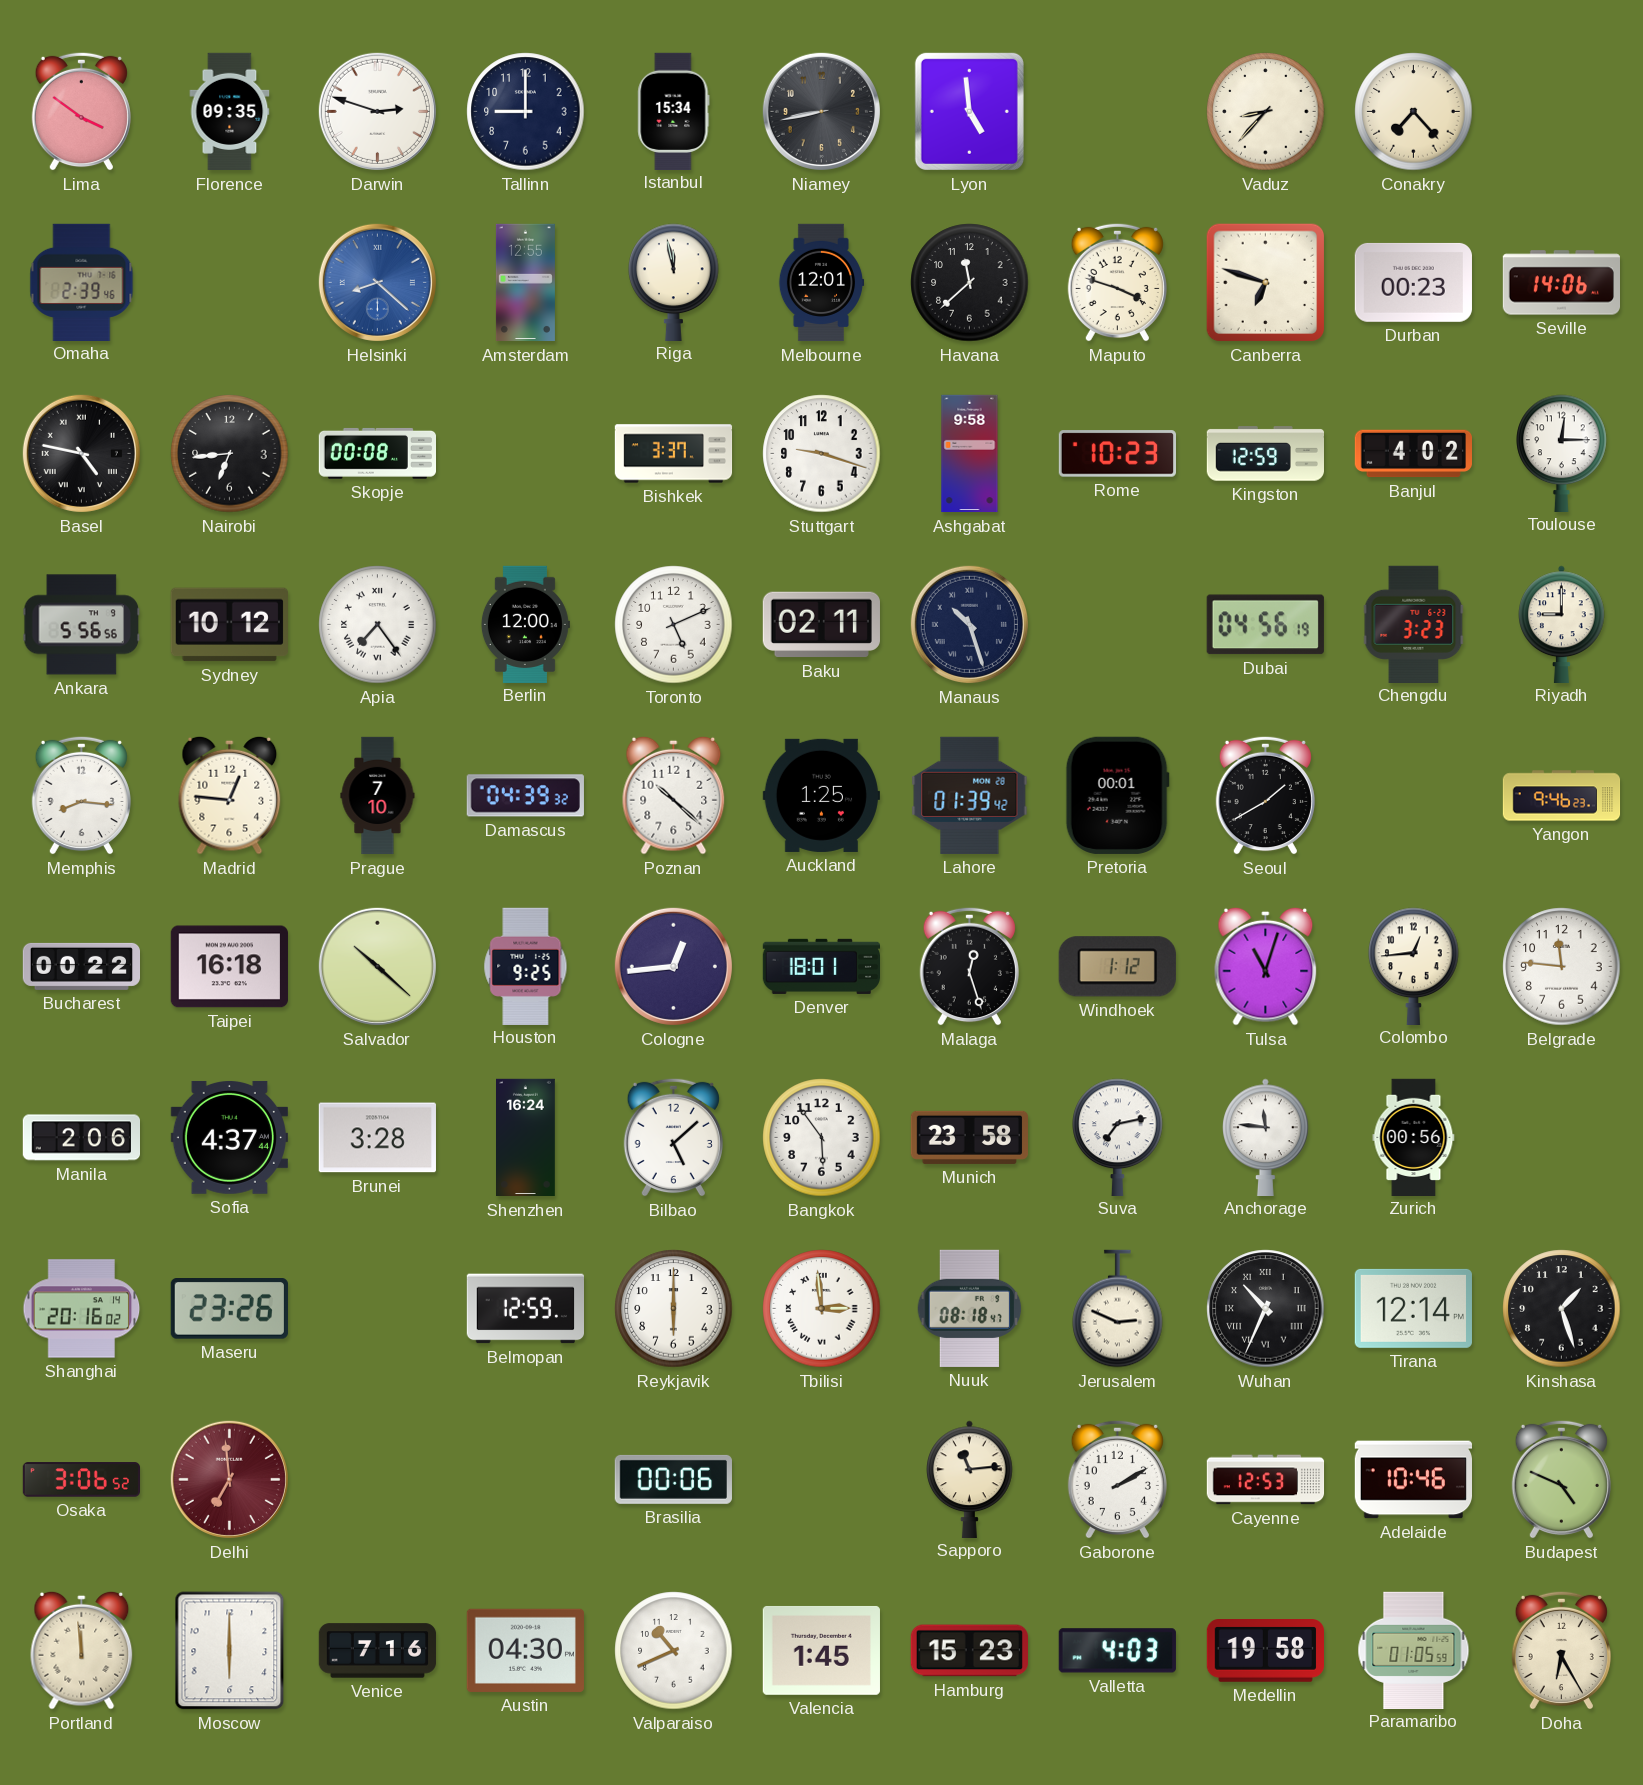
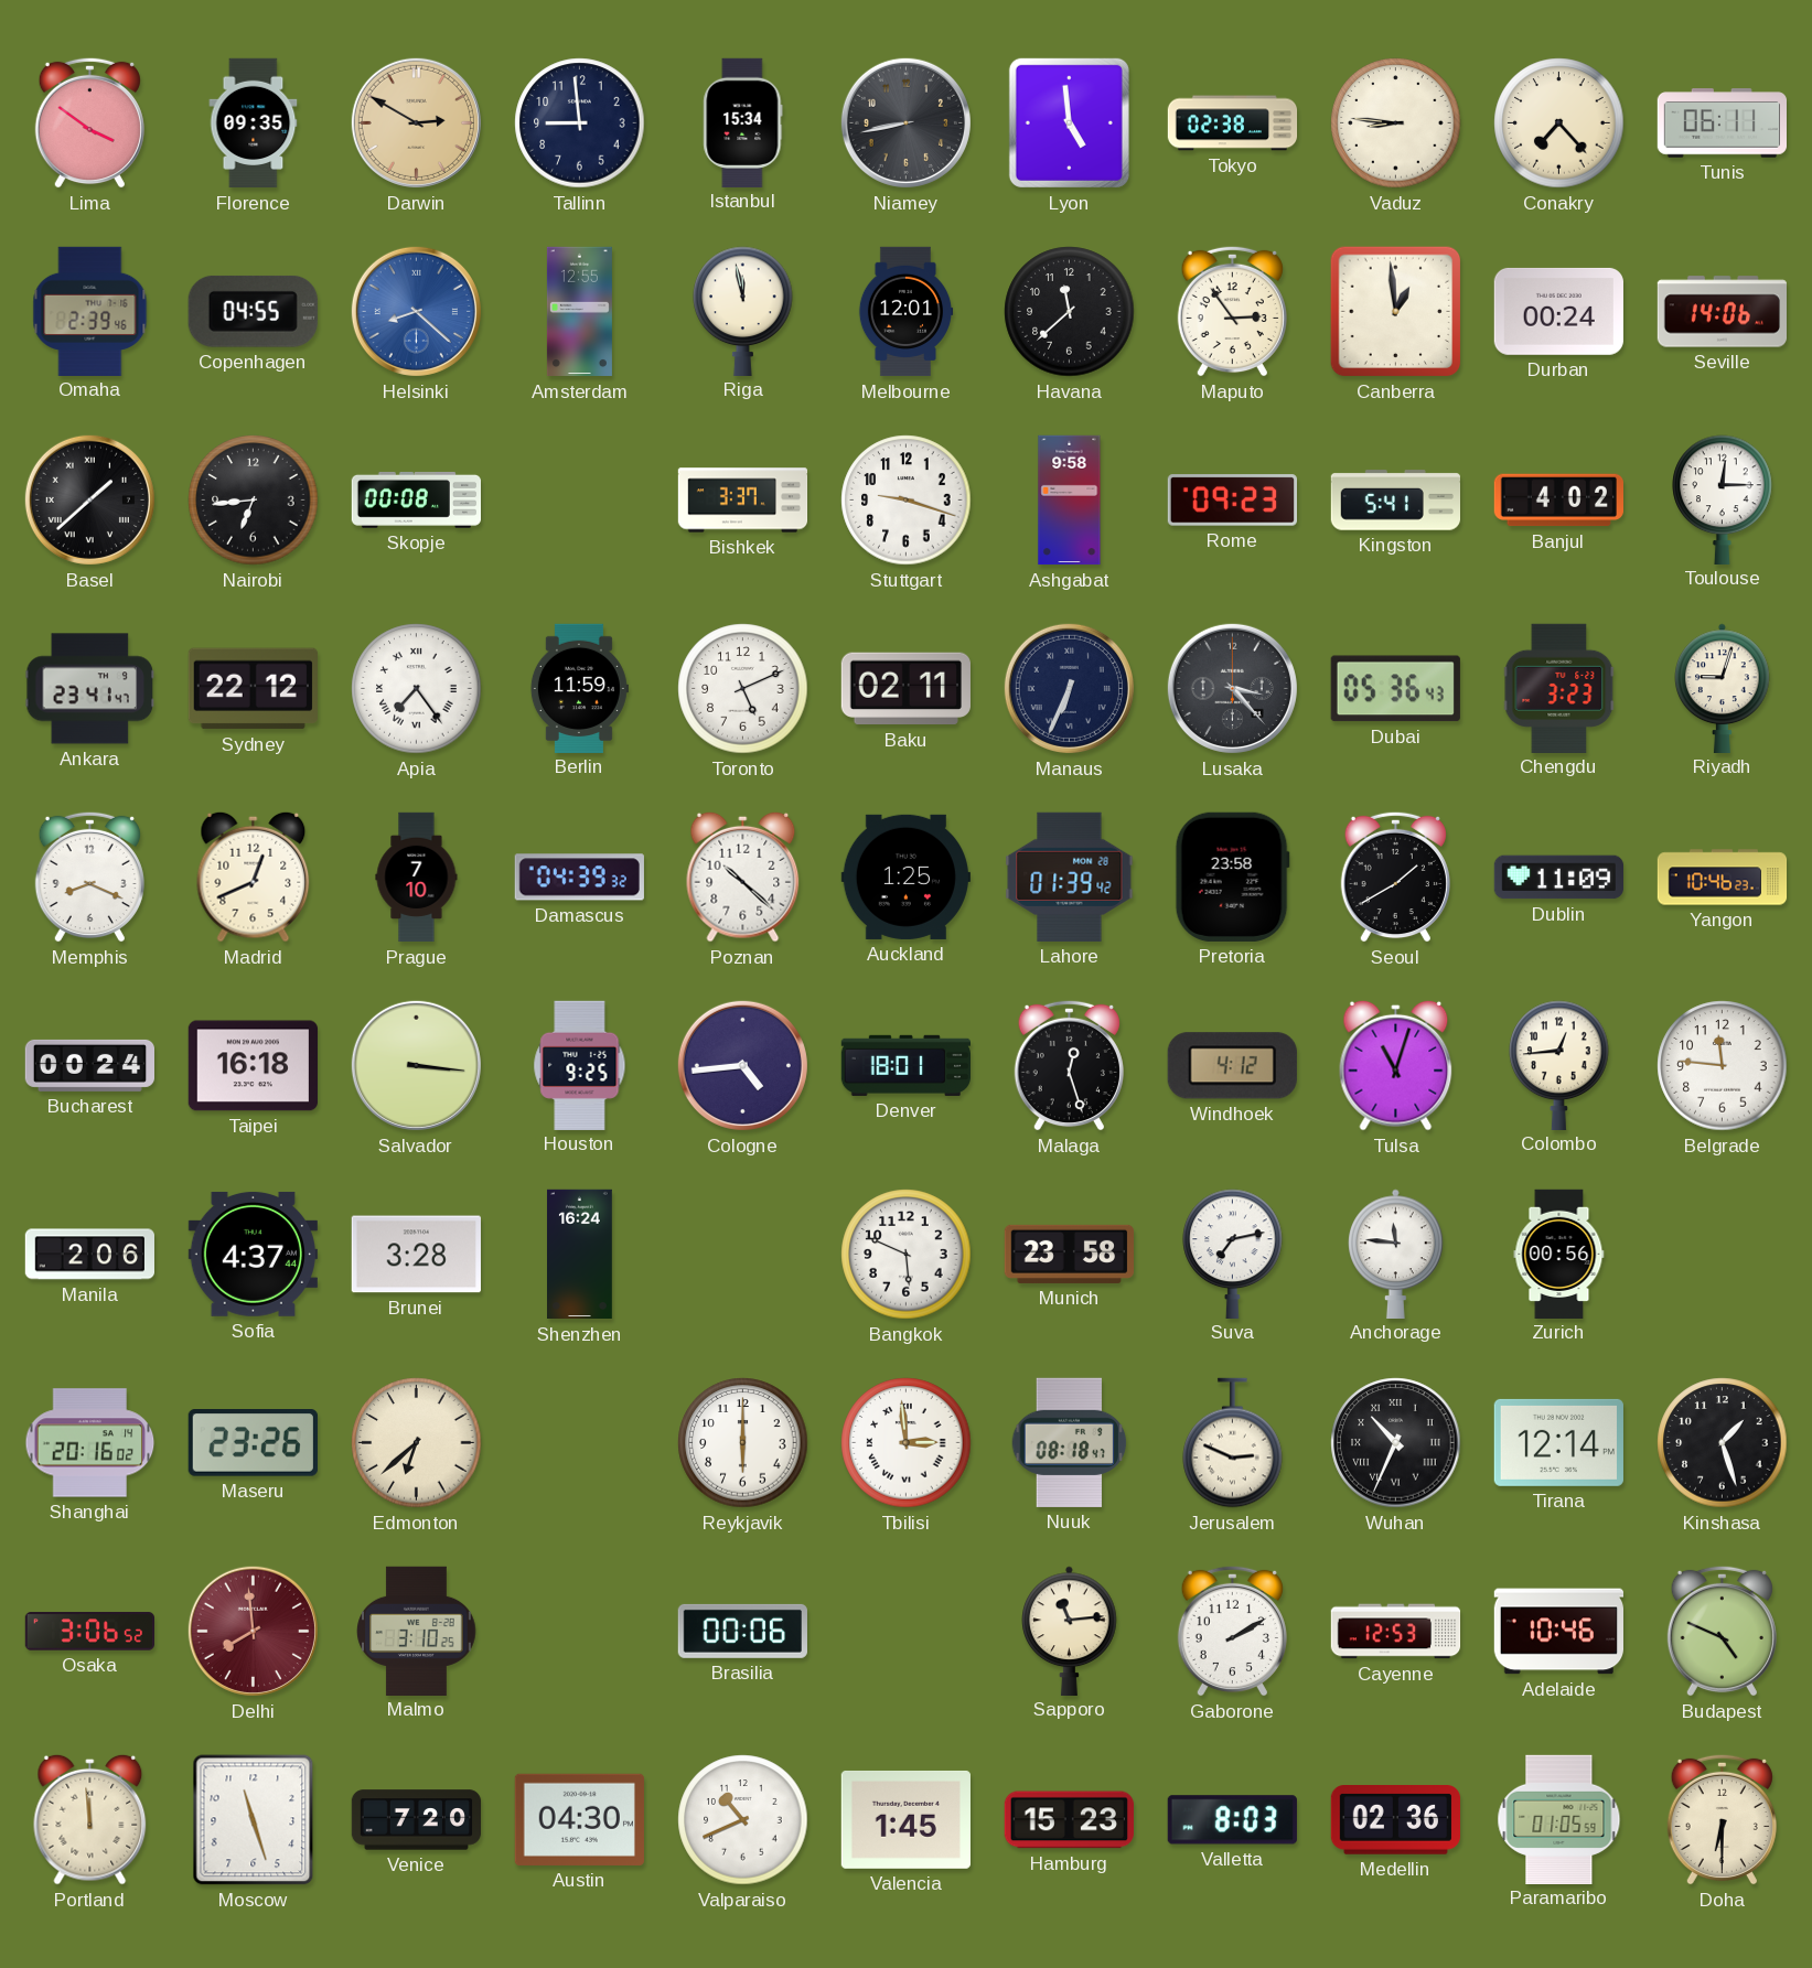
Darwin: 2:48 -> 2:50
Darwin dial: white -> champagne
Tallinn: 9:00 -> 8:59
Tokyo: none -> 02:38
Vaduz: 8:37 -> 8:46
Tunis: none -> 06:11
Copenhagen: none -> 04:55
Maputo: 3:48 -> 2:54
Canberra: 6:48 -> 12:59
Durban: 00:23 -> 00:24
Basel: 4:47 -> 1:38
Rome: 10:23 -> 09:23
Kingston: 12:59 -> 5:41
Ankara: 5:56 -> 23:41
Sydney: 10:12 -> 22:12
Berlin: 12:00 -> 11:59
Manaus: 10:27 -> 6:34
Lusaka: none -> 3:23
Dubai: 04:56 -> 05:36
Riyadh: 9:00 -> 9:03
Memphis: 8:16 -> 8:19
Madrid: 12:46 -> 12:41
Pretoria: 00:01 -> 23:58
Dublin: none -> 11:09
Yangon: 9:46 -> 10:46
Bucharest: 00:22 -> 00:24
Salvador: 10:22 -> 3:16
Cologne: 12:44 -> 4:44
Windhoek: 1:12 -> 4:12
Bilbao: 5:08 -> none
Bangkok: 5:54 -> 5:49
Edmonton: none -> 6:38
Belmopan: 12:59 -> none
Delhi: 6:59 -> 7:59
Malmo: none -> 3:10
Moscow: 6:00 -> 11:27
Venice: 7:16 -> 7:20
Valletta: 4:03 -> 8:03
Medellin: 19:58 -> 02:36
Doha: 6:25 -> 6:30
